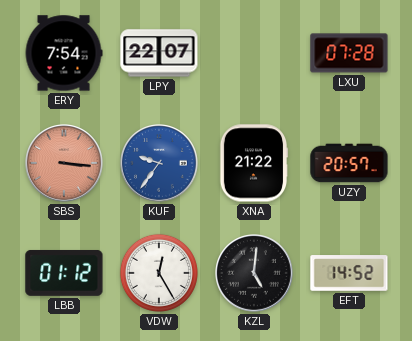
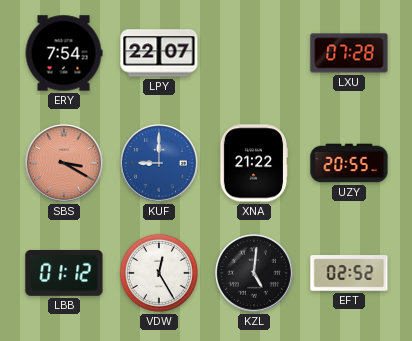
SBS: 3:16 -> 3:20
KUF: 9:36 -> 9:00
UZY: 20:57 -> 20:55
EFT: 14:52 -> 02:52
